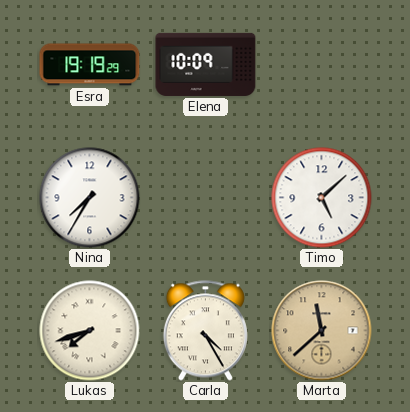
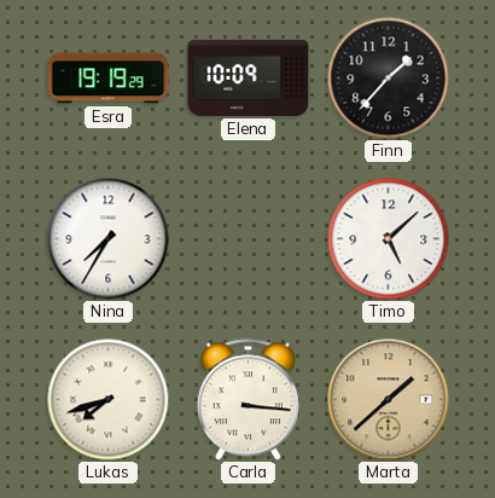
Finn: none -> 1:37
Carla: 4:25 -> 3:16
Marta: 11:38 -> 1:38
